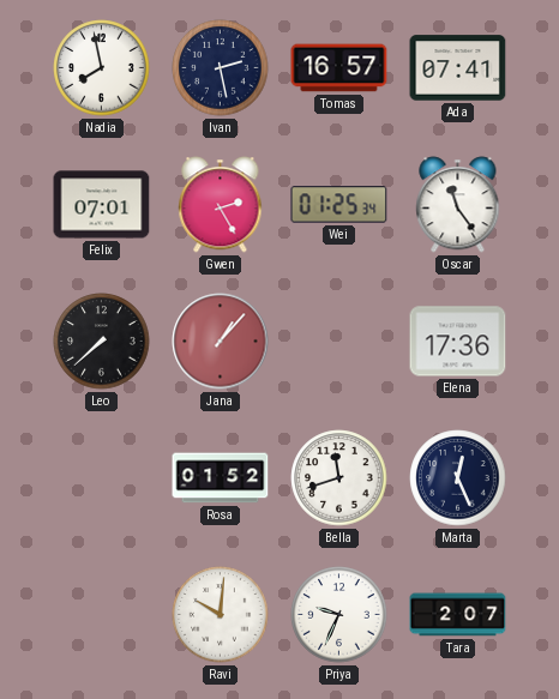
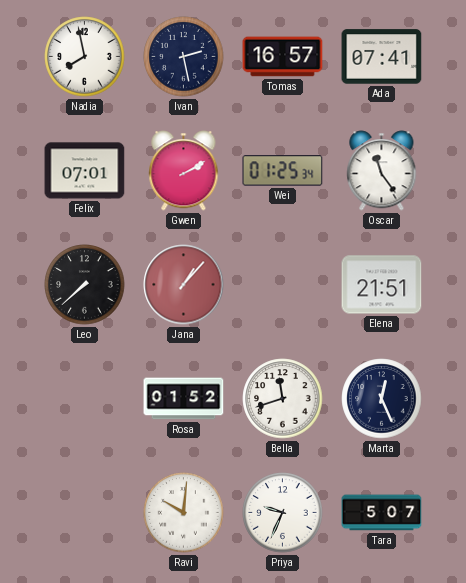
Gwen: 2:25 -> 2:10
Elena: 17:36 -> 21:51
Tara: 2:07 -> 5:07
